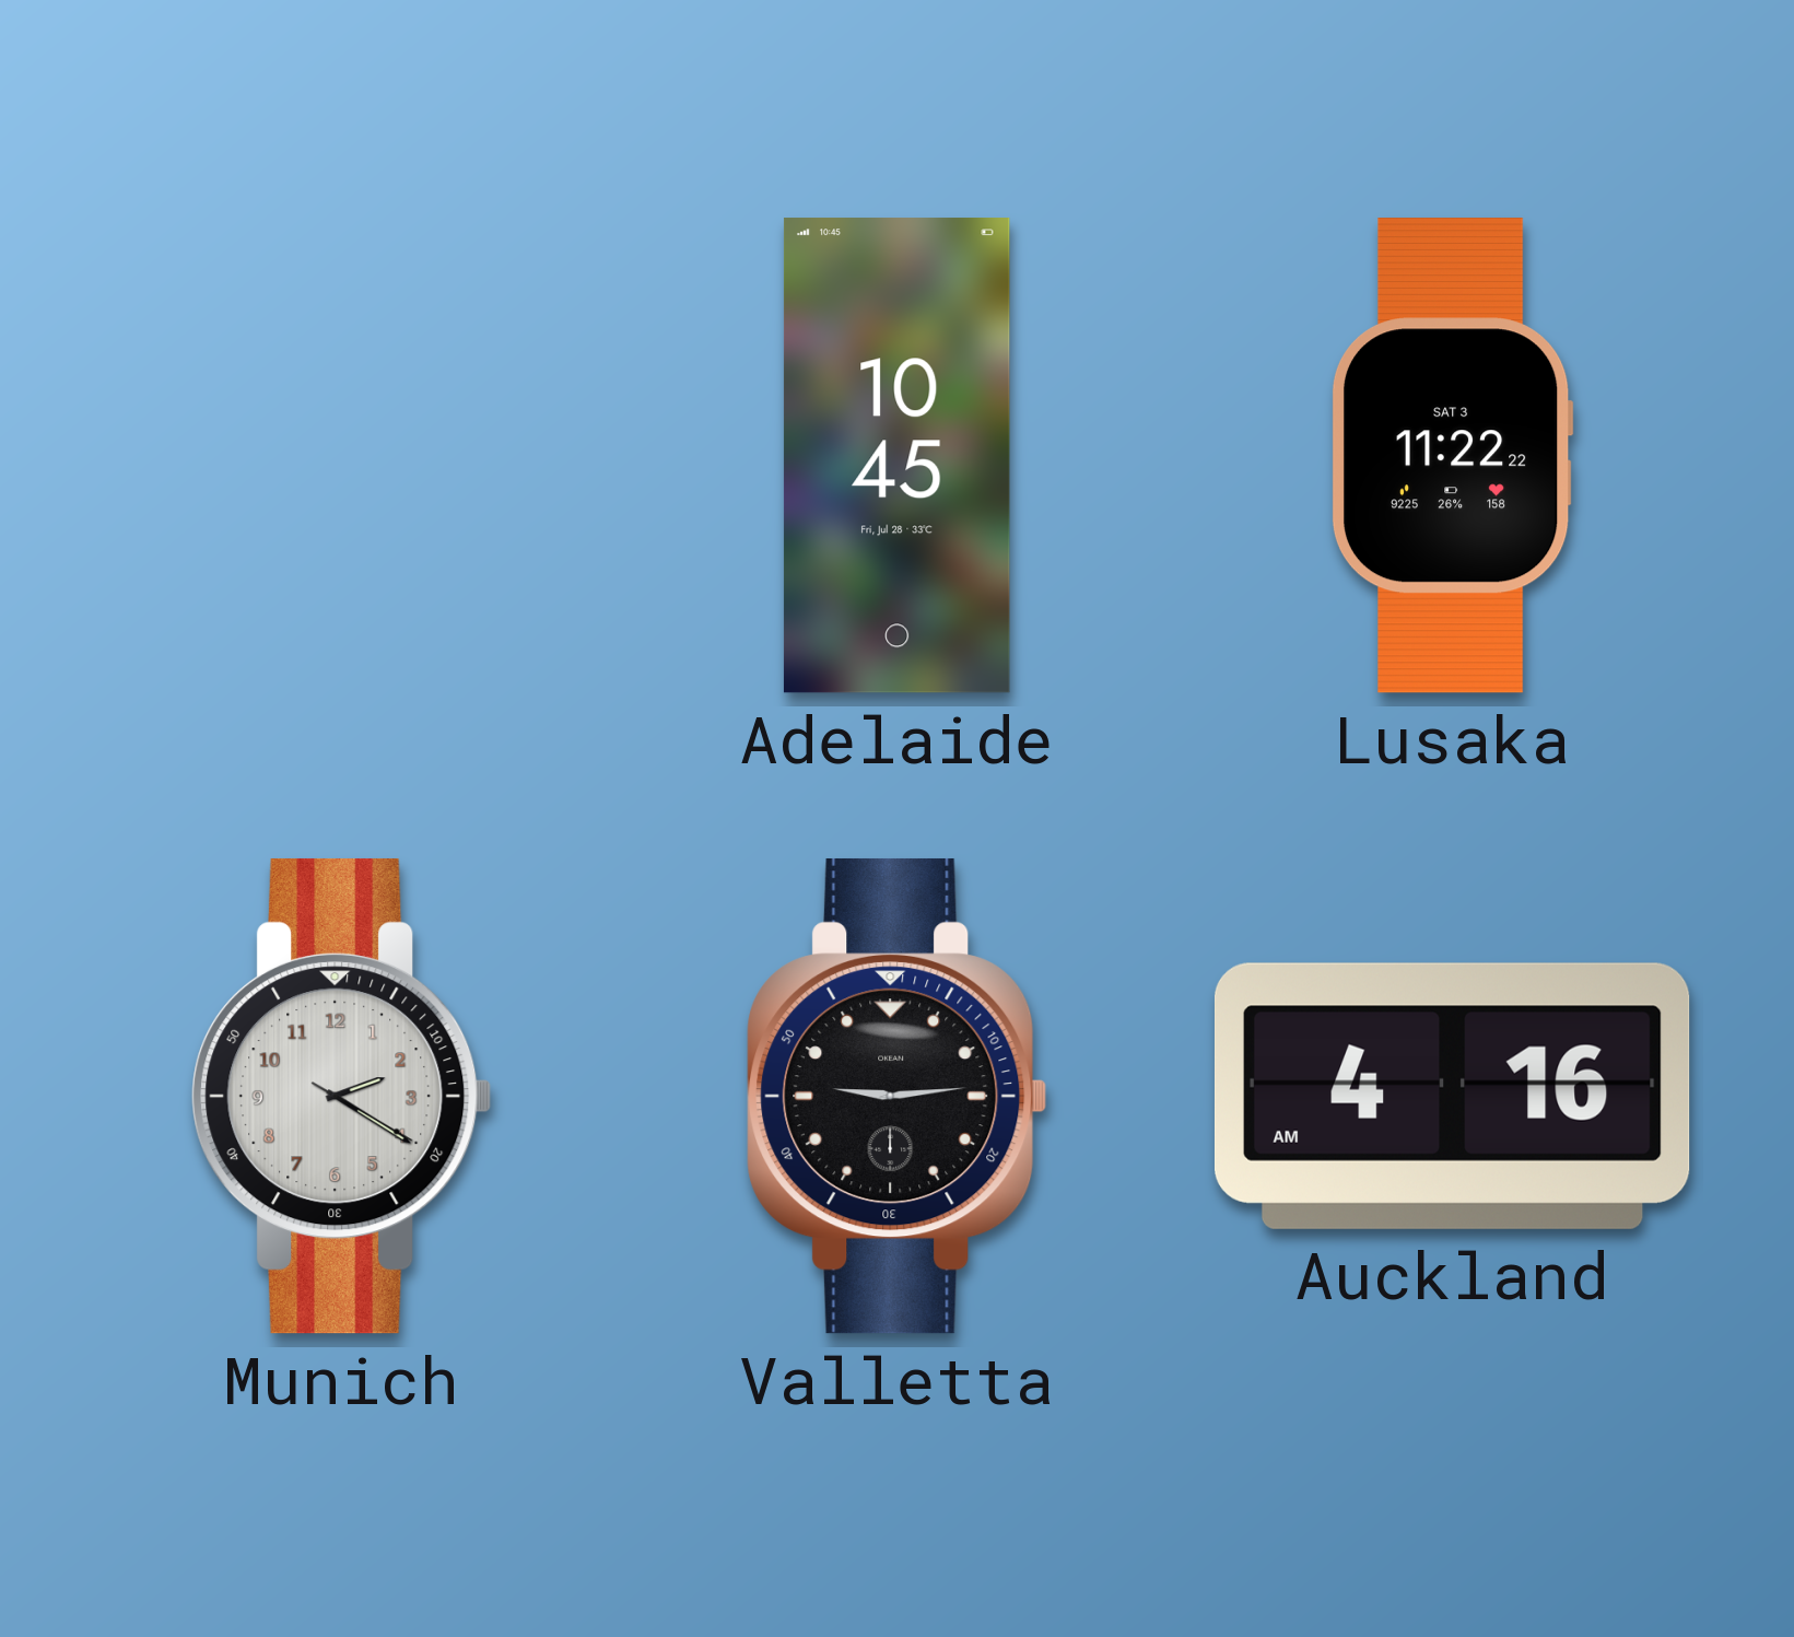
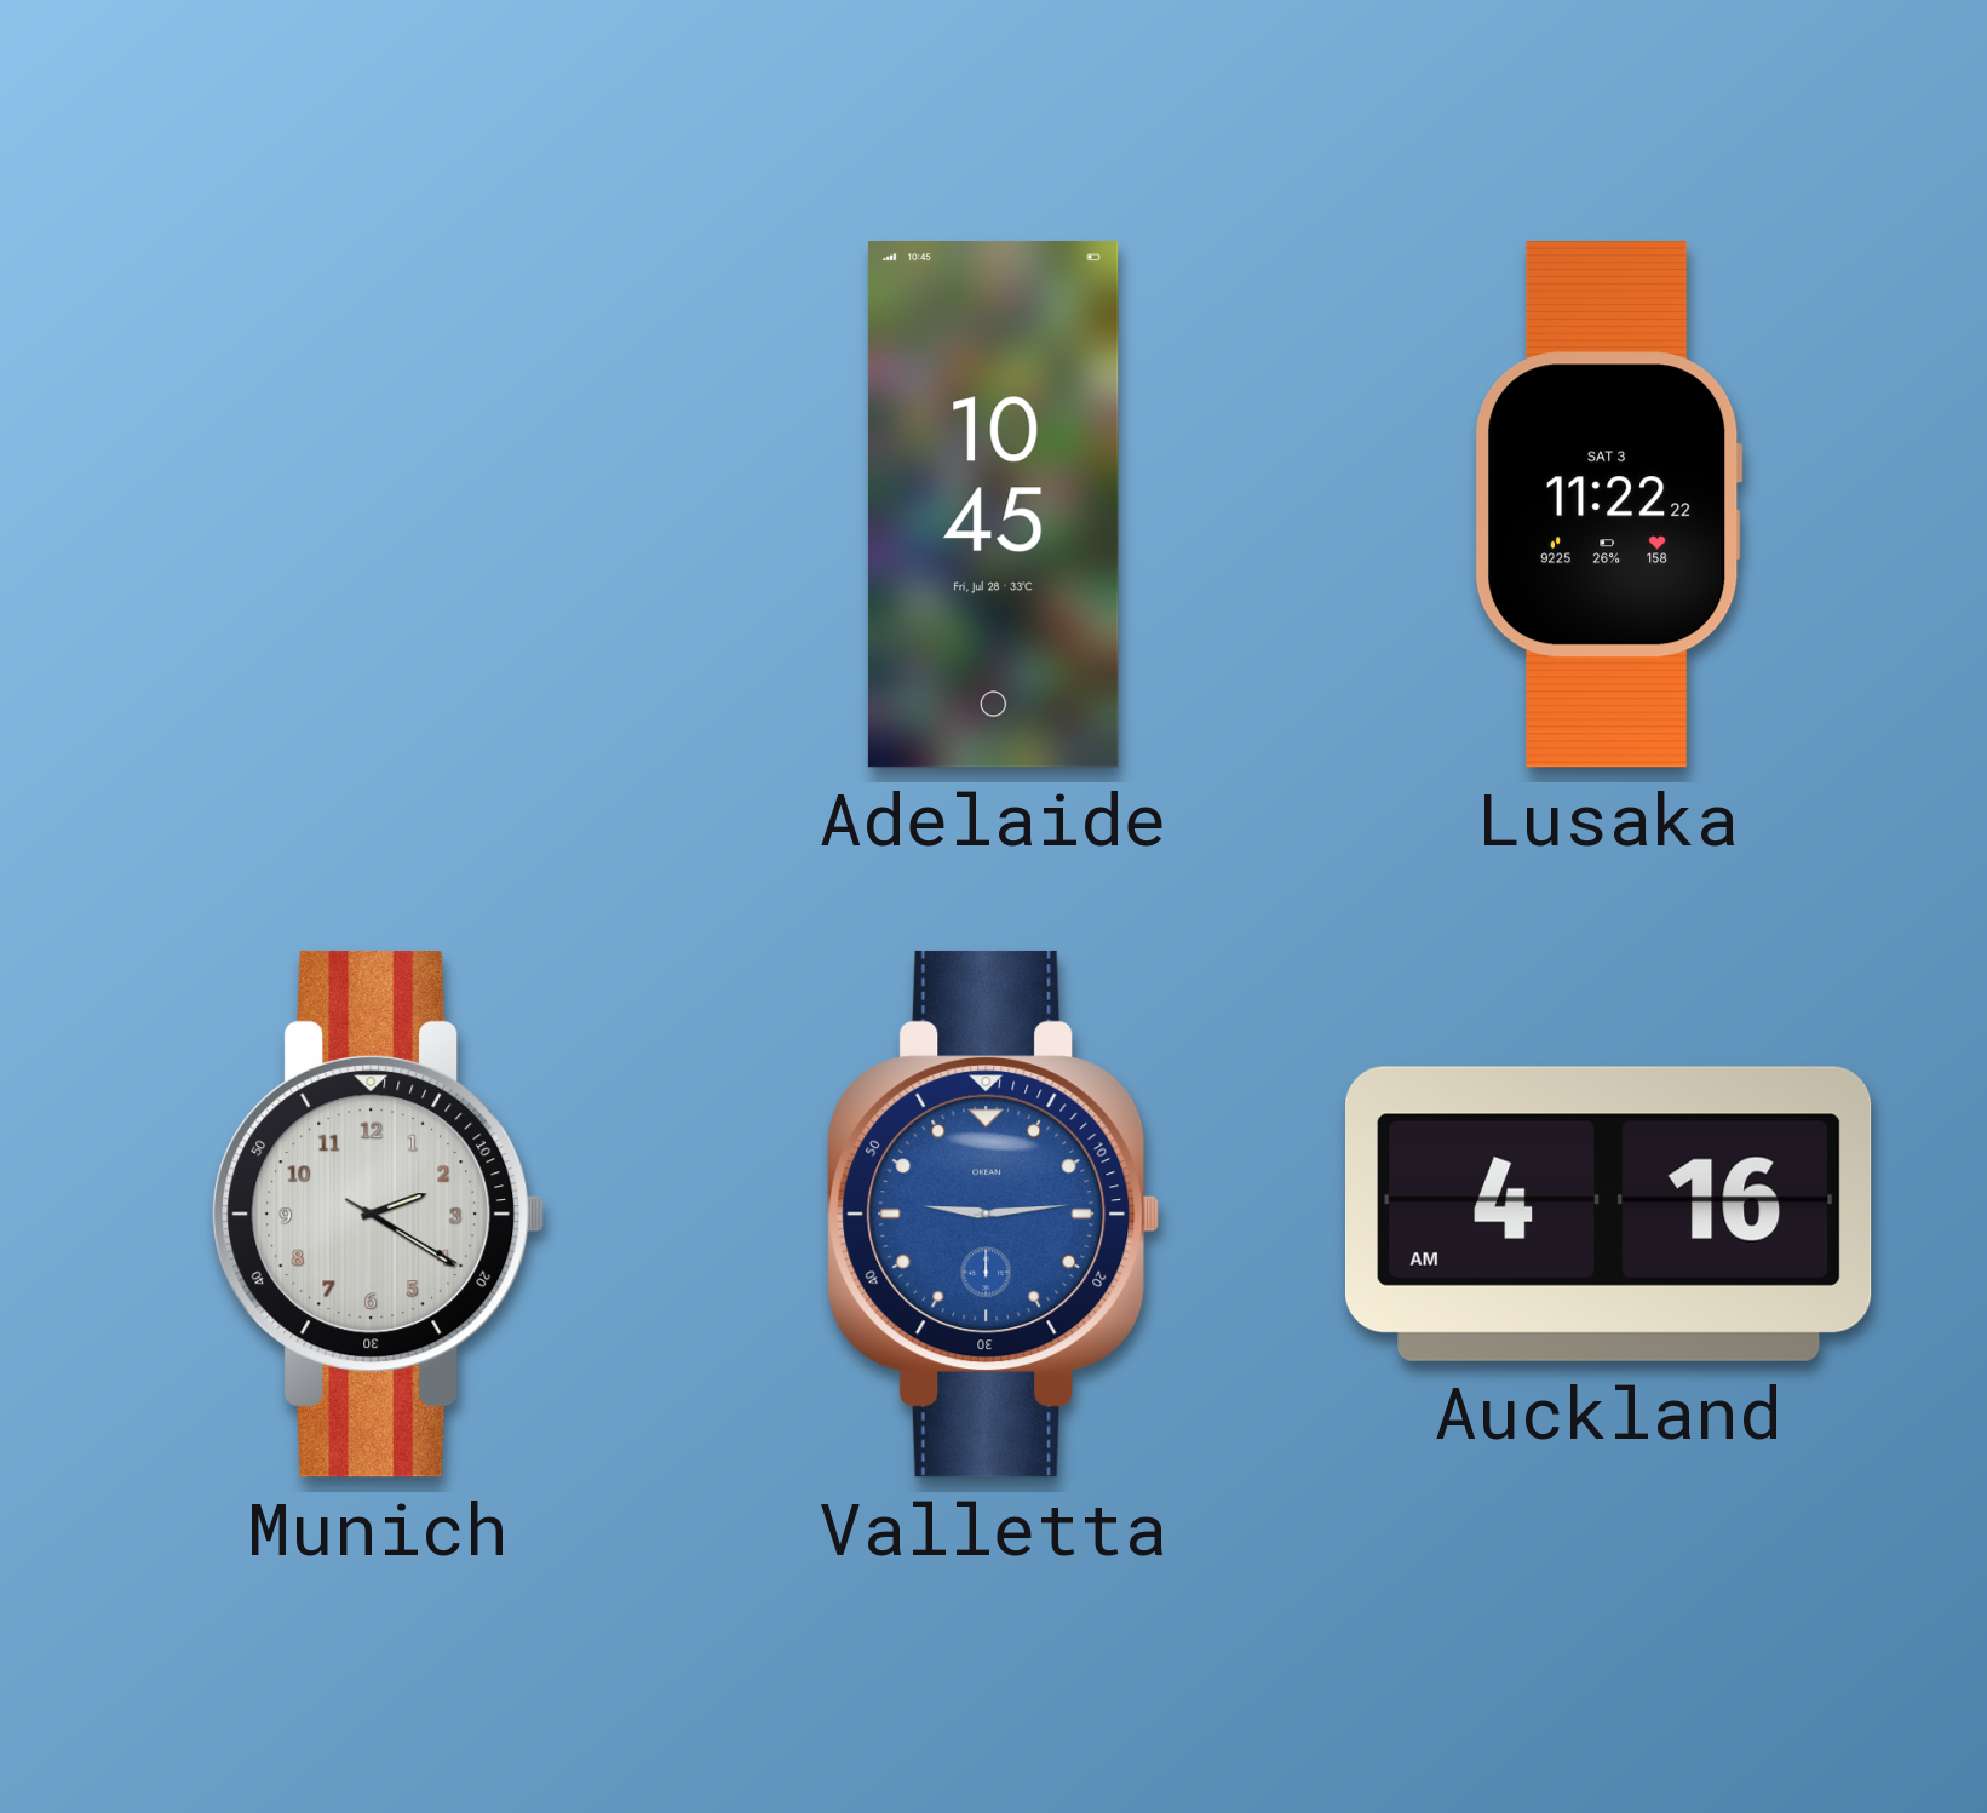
Valletta dial: black -> blue
